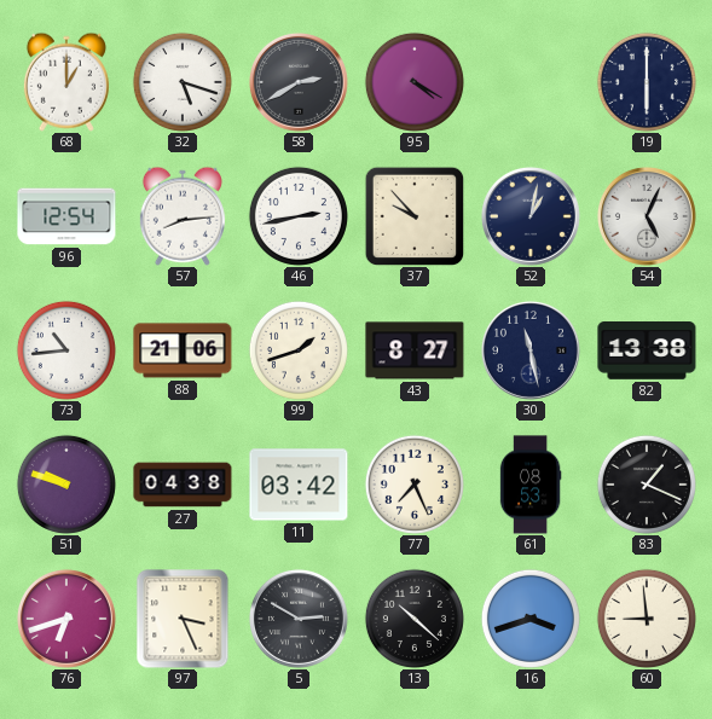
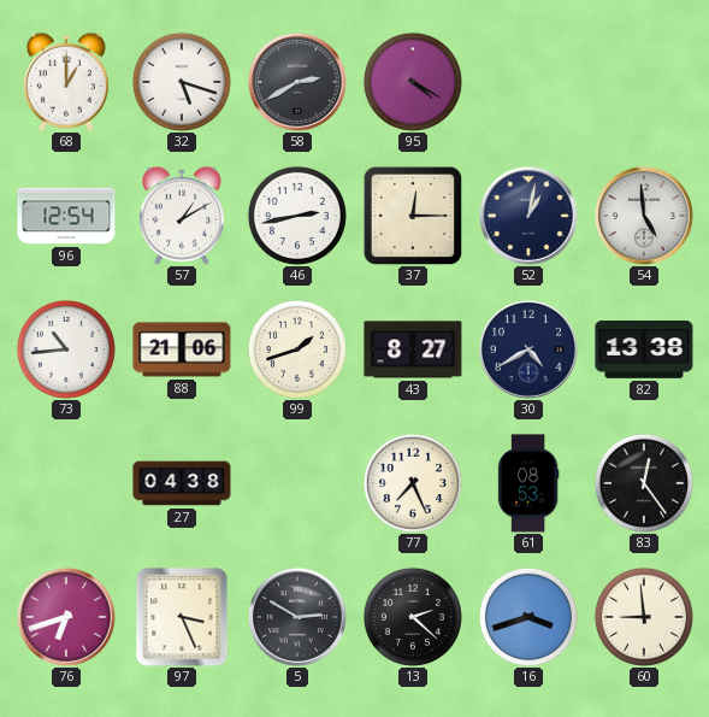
19: 6:00 -> none
57: 8:14 -> 1:10
37: 9:53 -> 12:15
54: 5:04 -> 4:59
30: 11:28 -> 4:40
51: 9:48 -> none
11: 03:42 -> none
83: 1:19 -> 12:24
13: 10:22 -> 2:22
